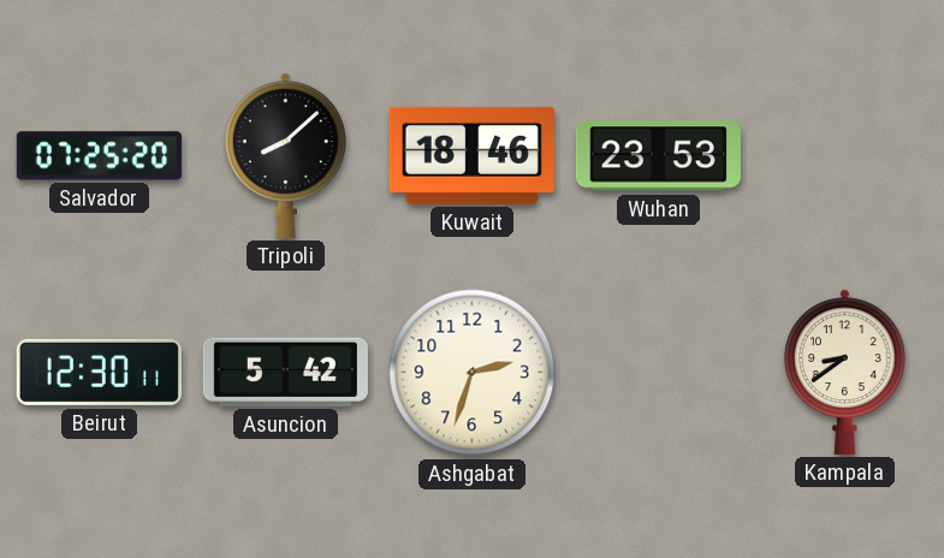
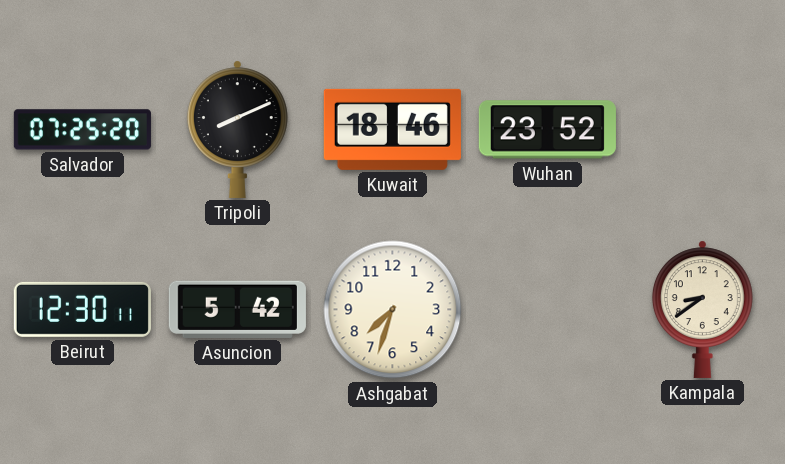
Tripoli: 8:08 -> 8:11
Wuhan: 23:53 -> 23:52
Ashgabat: 2:33 -> 7:33
